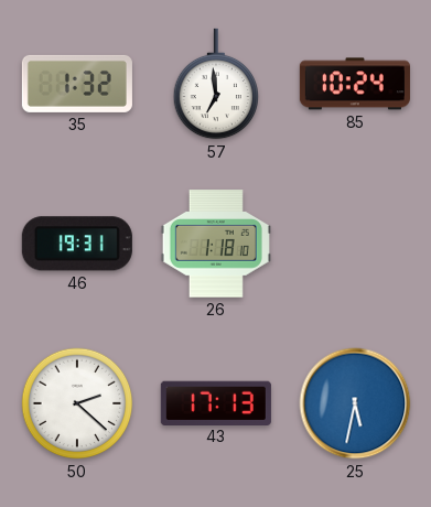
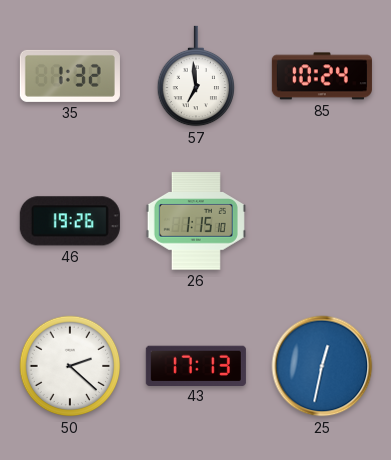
46: 19:31 -> 19:26
26: 1:18 -> 1:15
25: 5:32 -> 12:32
